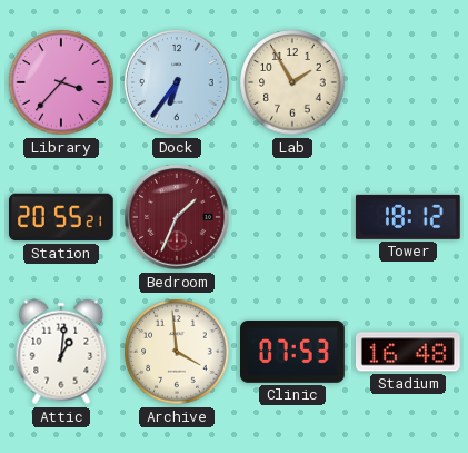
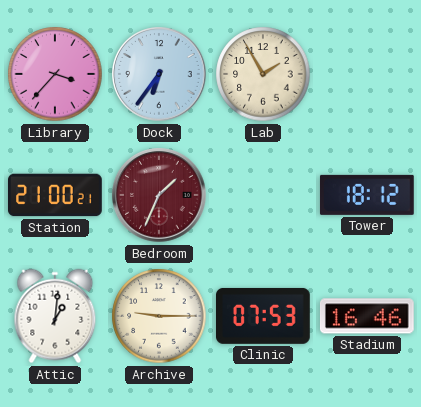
Station: 20:55 -> 21:00
Archive: 3:59 -> 9:15
Stadium: 16:48 -> 16:46
